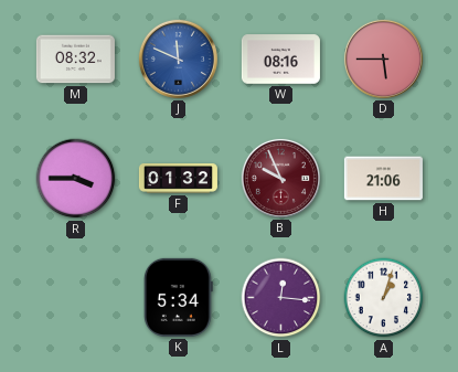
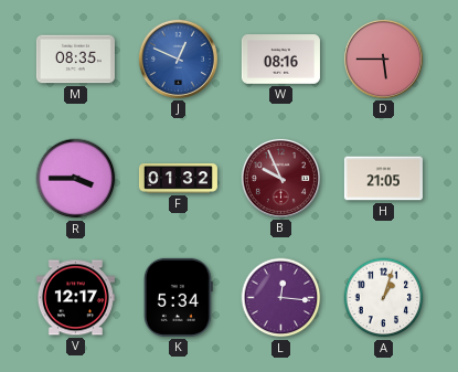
M: 08:32 -> 08:35
J: 11:49 -> 12:49
H: 21:06 -> 21:05
V: none -> 12:17
